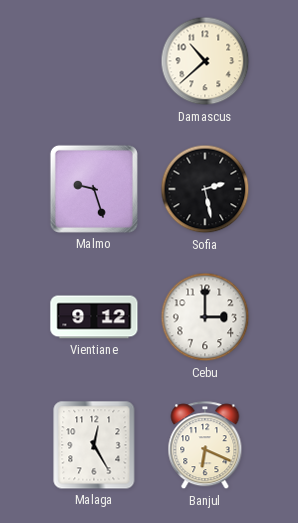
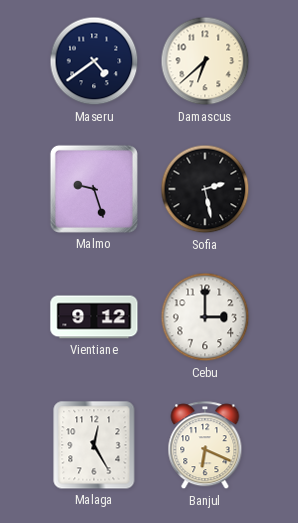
Maseru: none -> 4:39
Damascus: 10:38 -> 6:38
